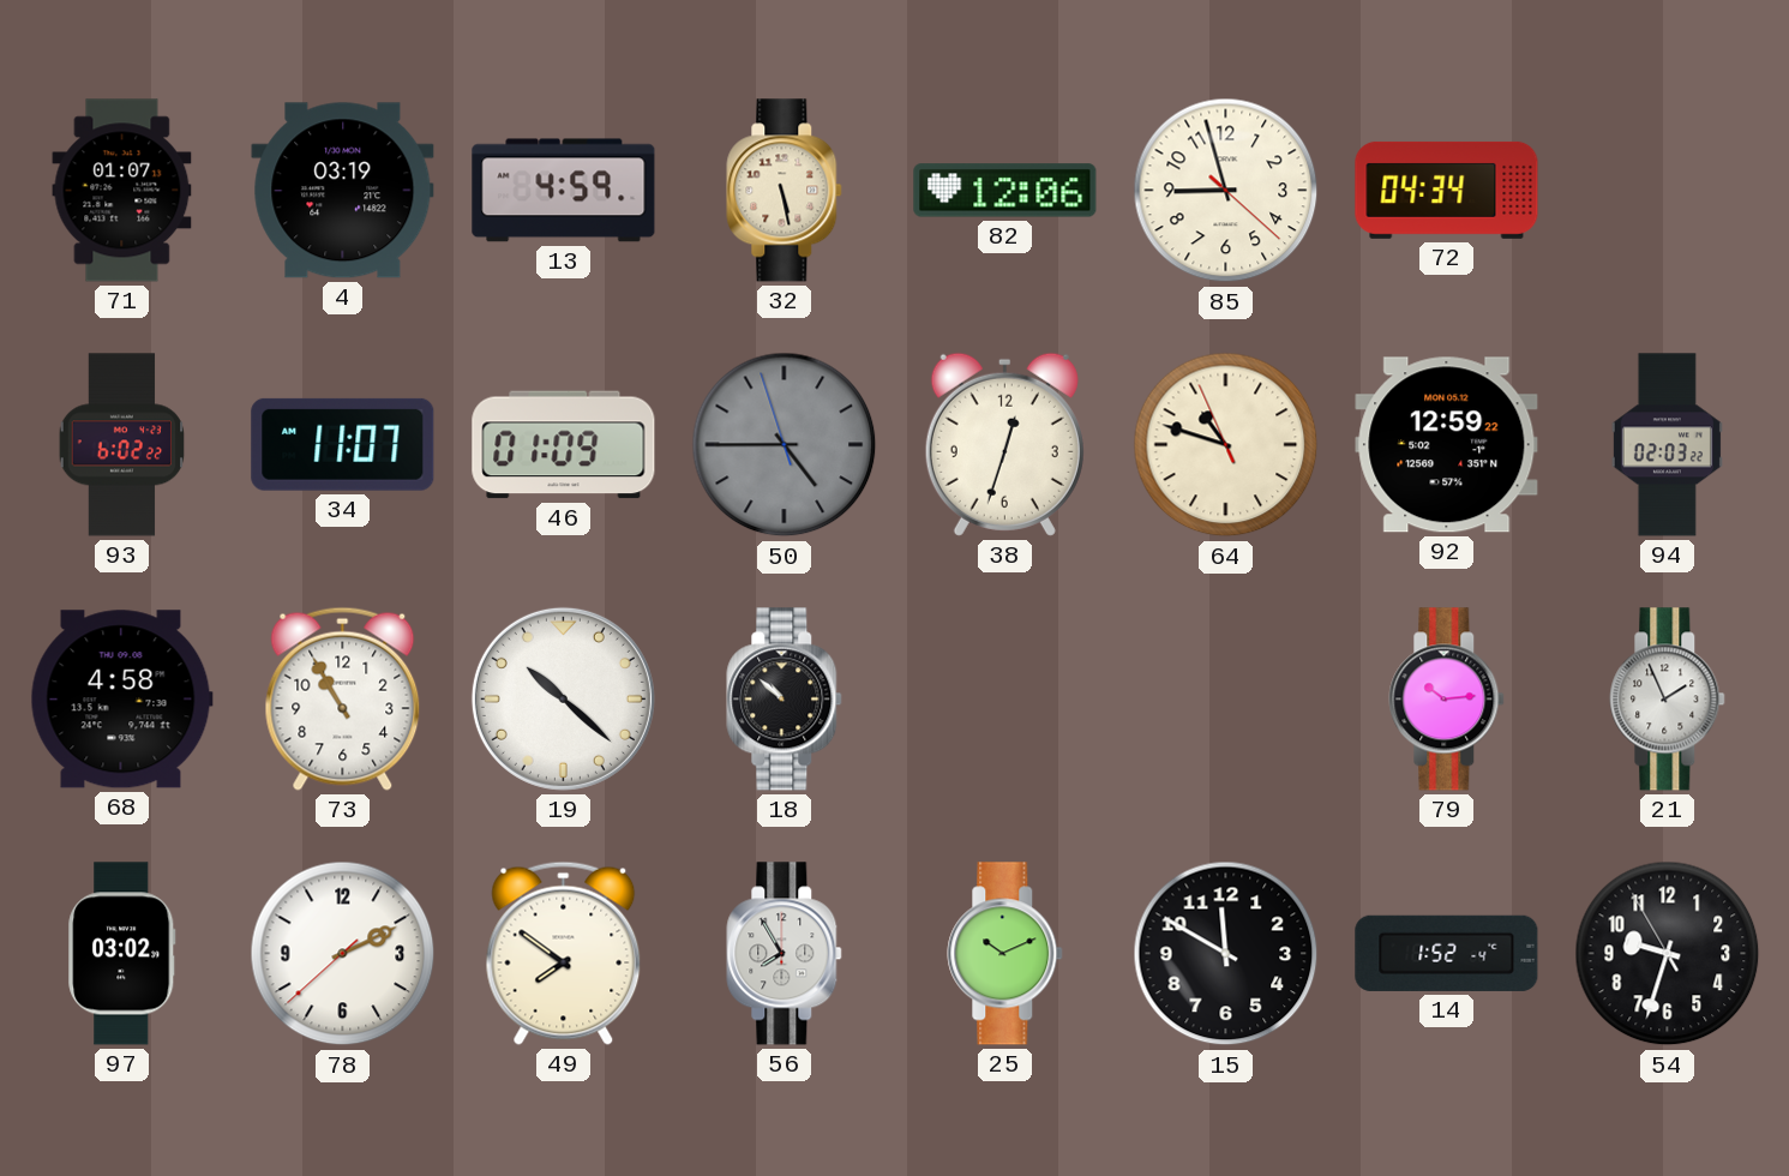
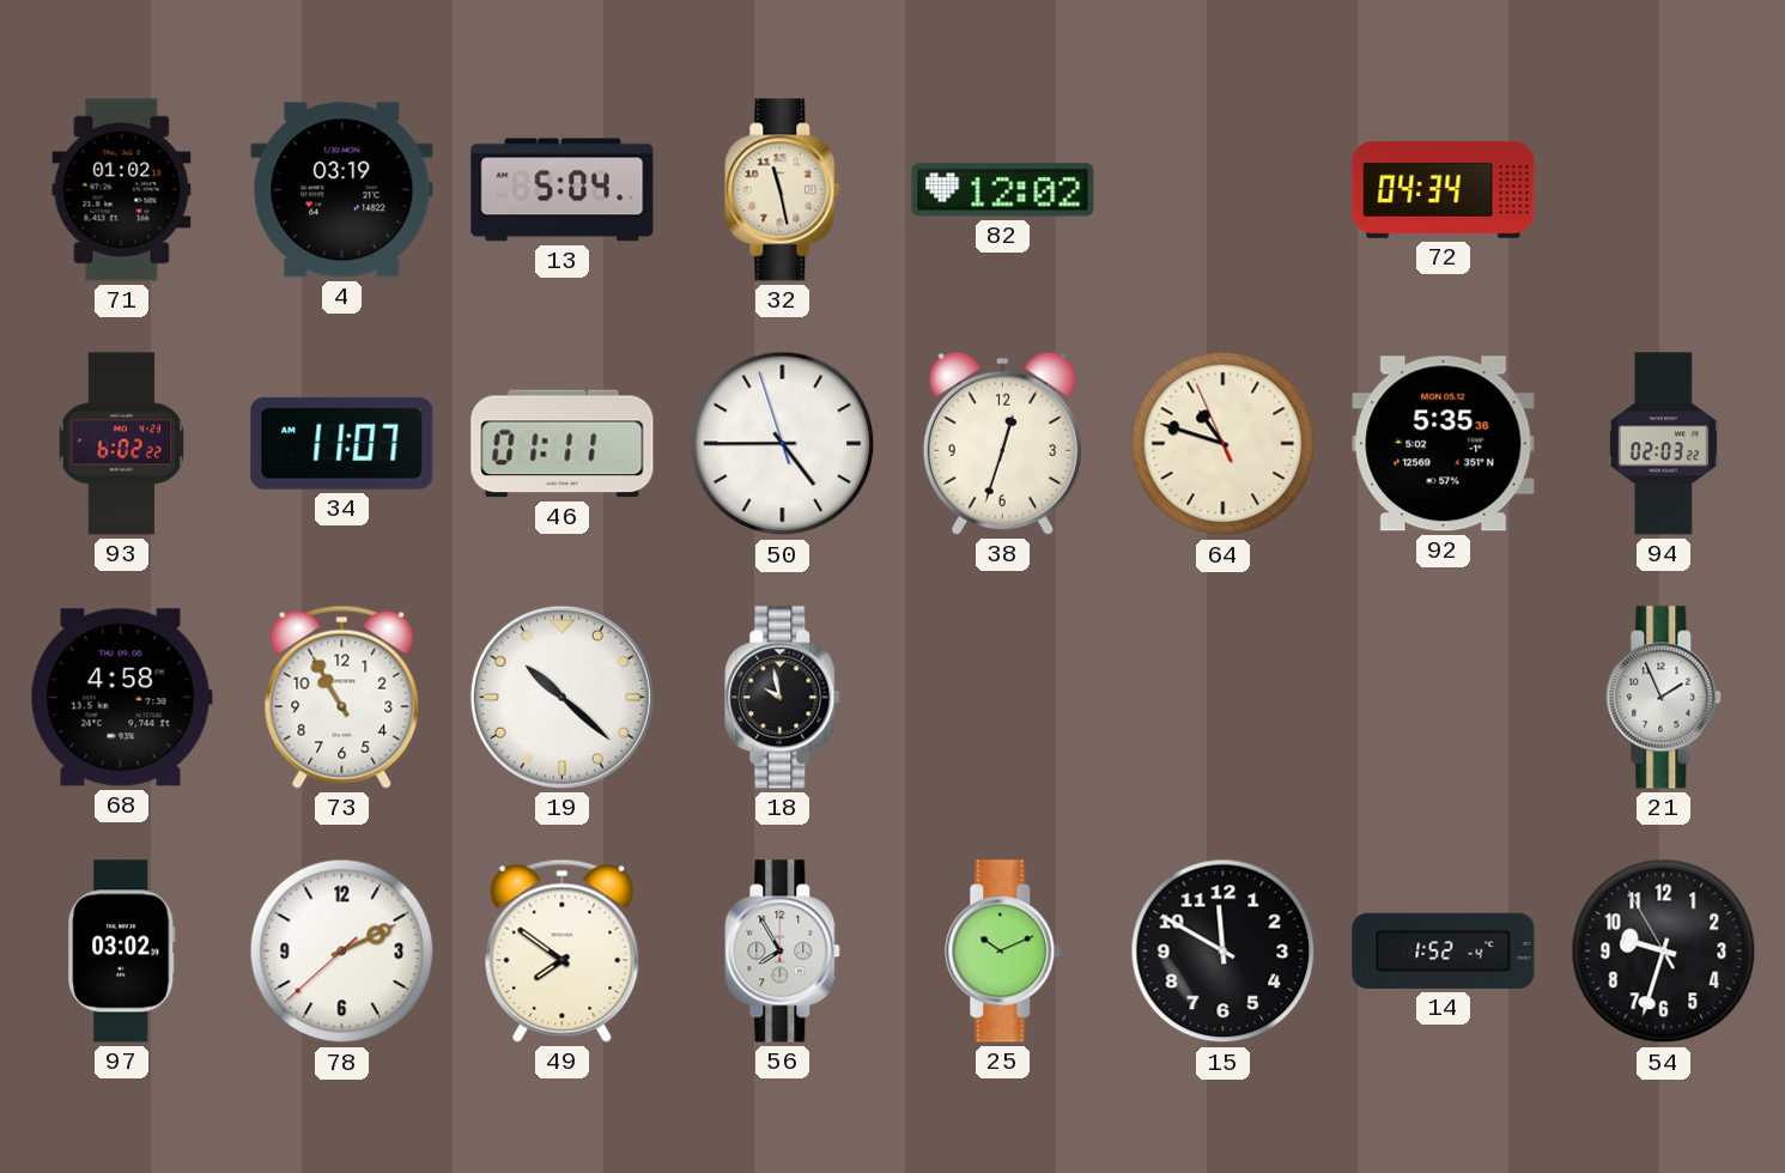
71: 01:07 -> 01:02
13: 4:59 -> 5:04
32: 5:28 -> 11:28
82: 12:06 -> 12:02
85: 8:57 -> none
46: 01:09 -> 01:11
50 dial: grey -> white
92: 12:59 -> 5:35
18: 10:52 -> 9:58
79: 10:14 -> none
